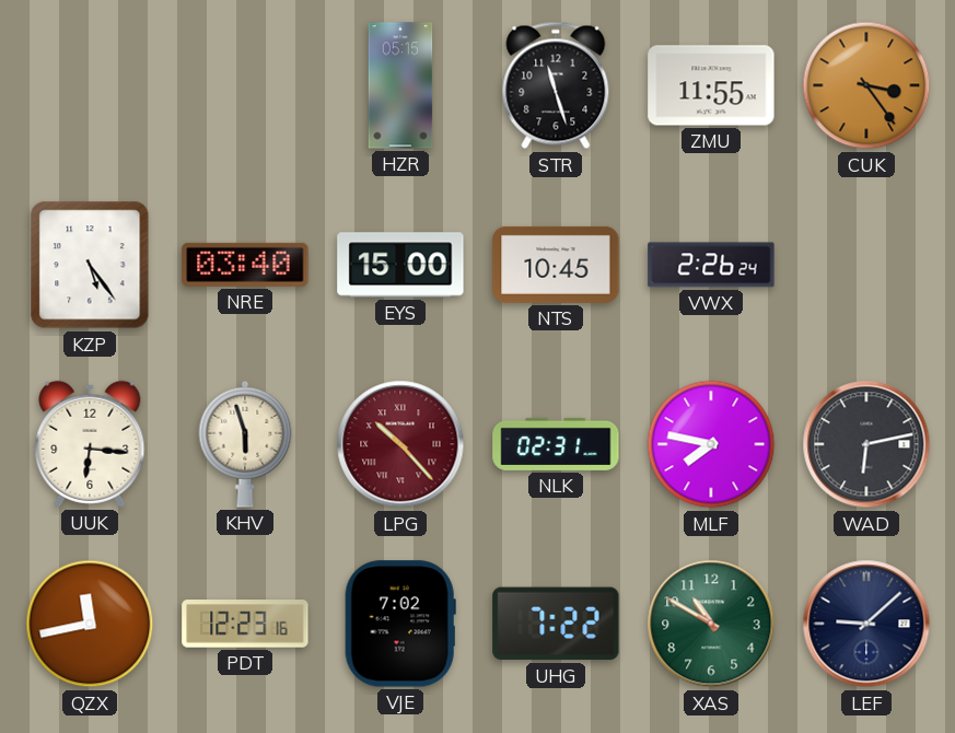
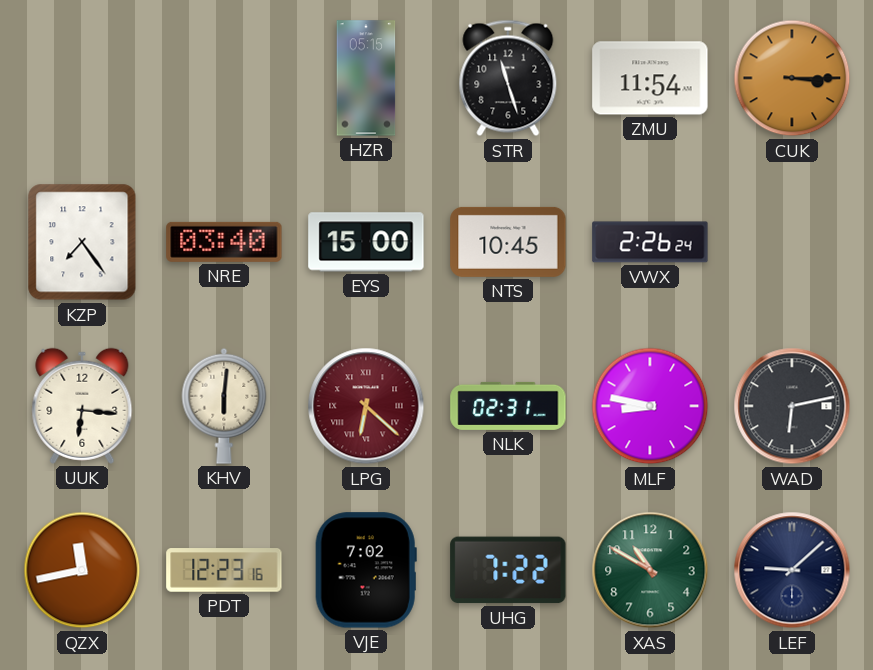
ZMU: 11:55 -> 11:54
CUK: 3:24 -> 3:15
KZP: 5:24 -> 7:24
KHV: 5:57 -> 6:01
LPG: 10:23 -> 6:22
MLF: 7:47 -> 8:47
